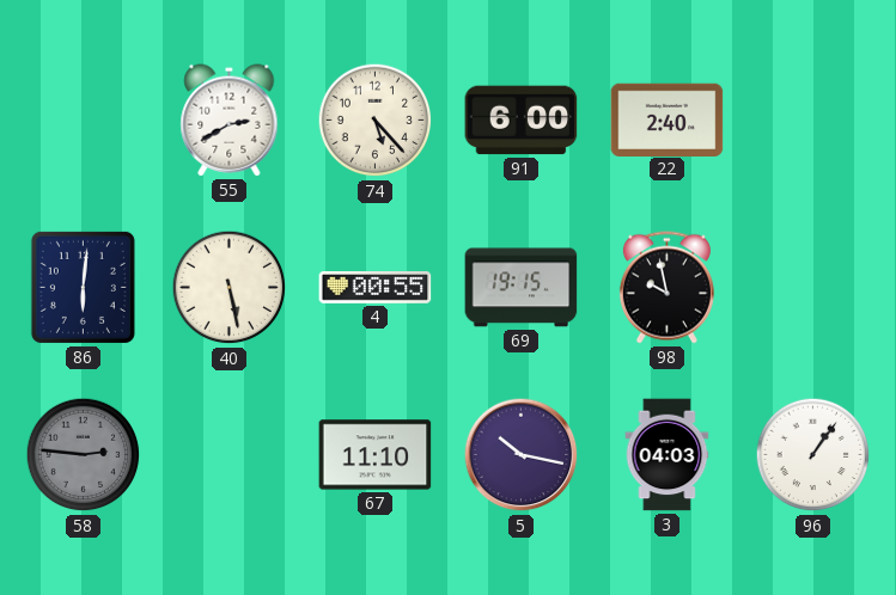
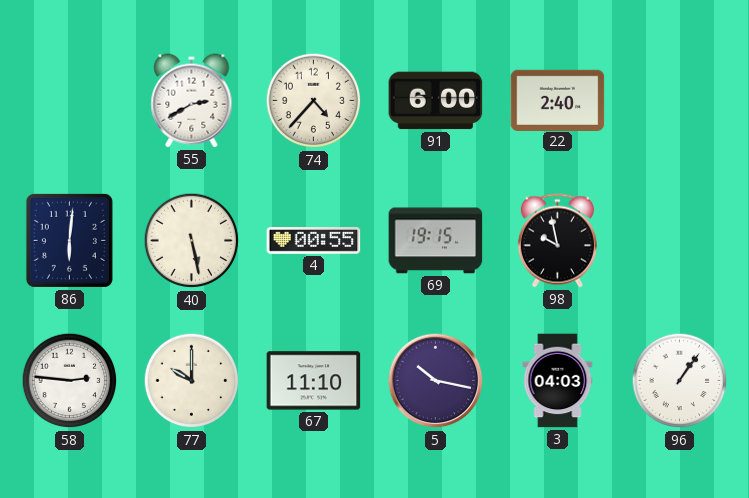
74: 5:23 -> 4:37
58 dial: grey -> white
77: none -> 10:00
